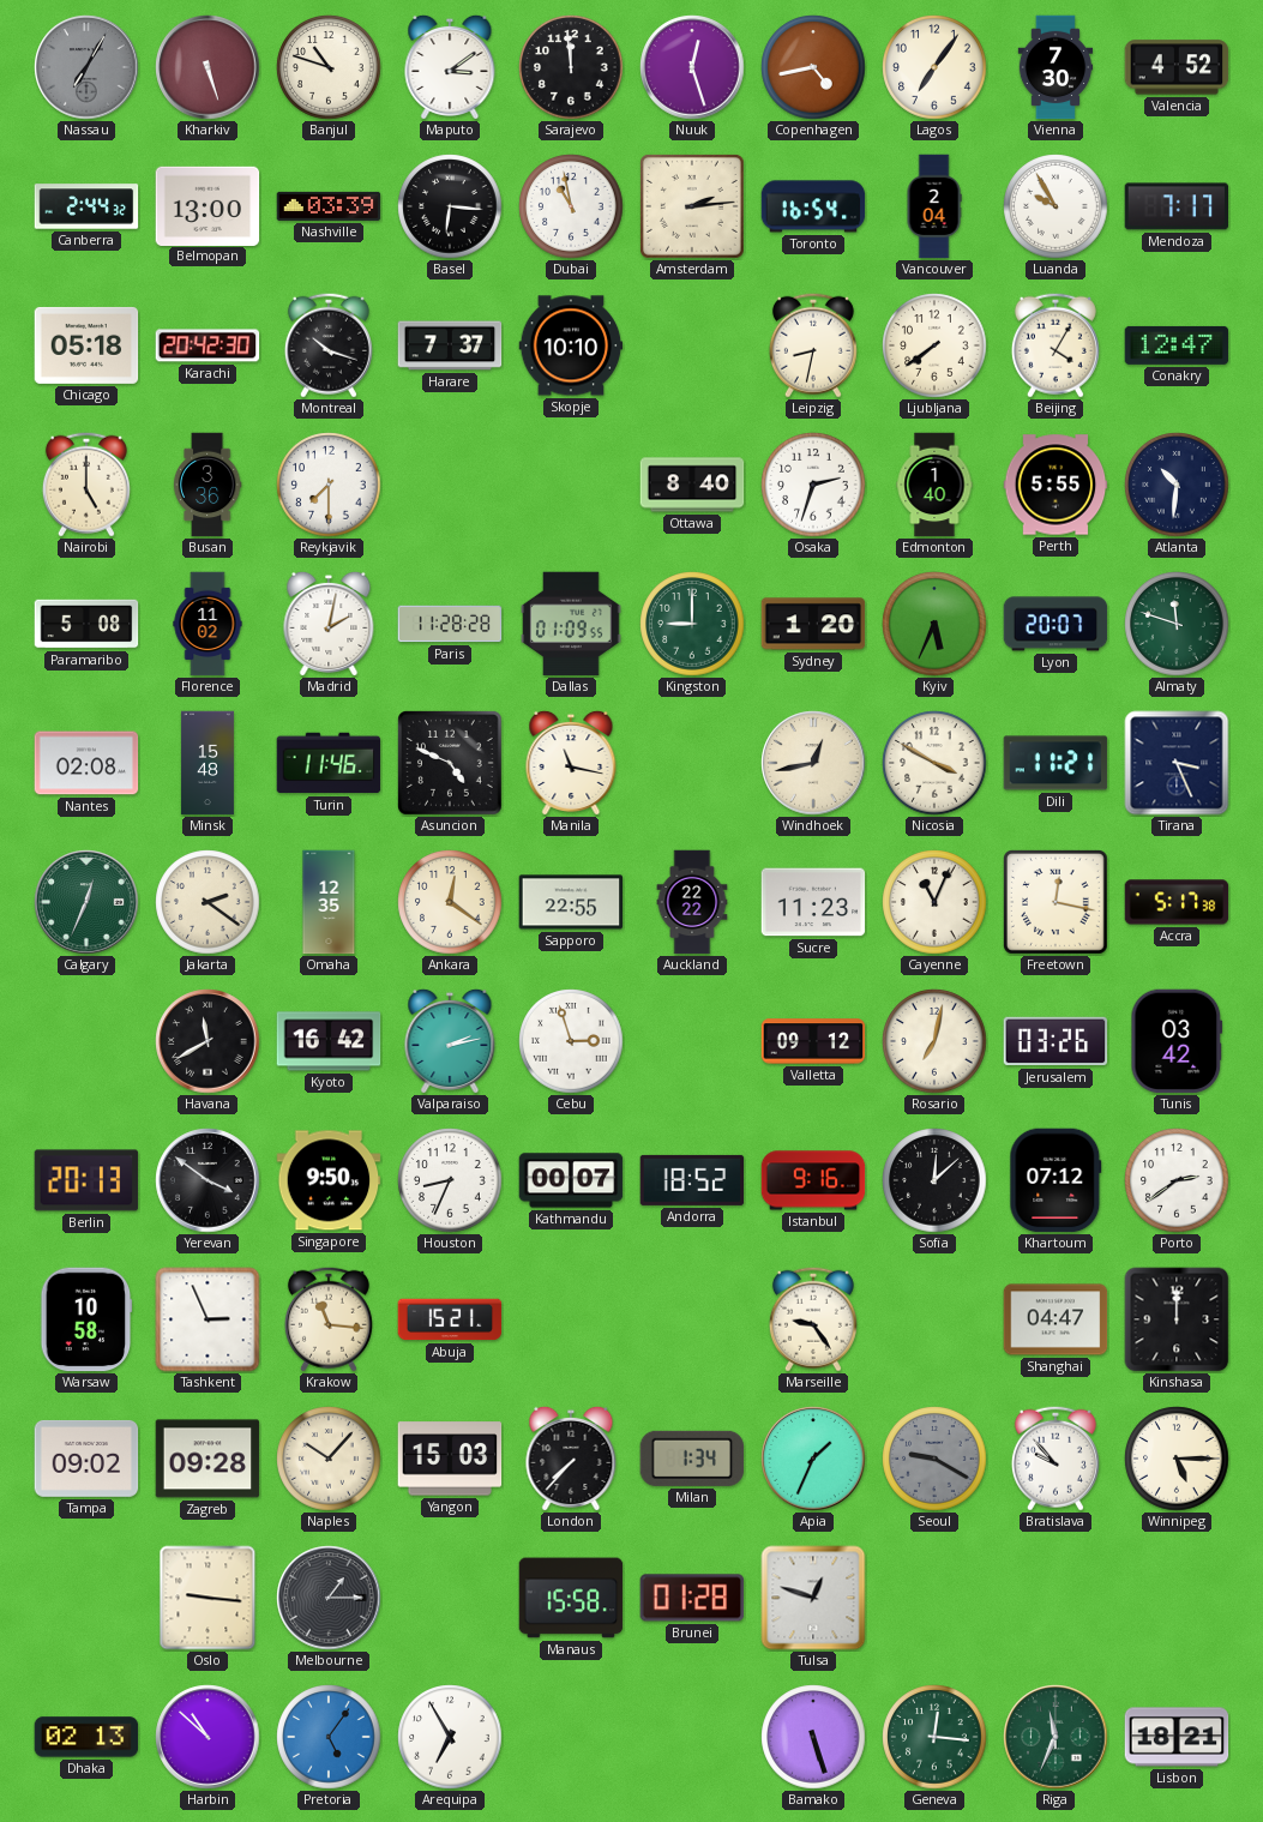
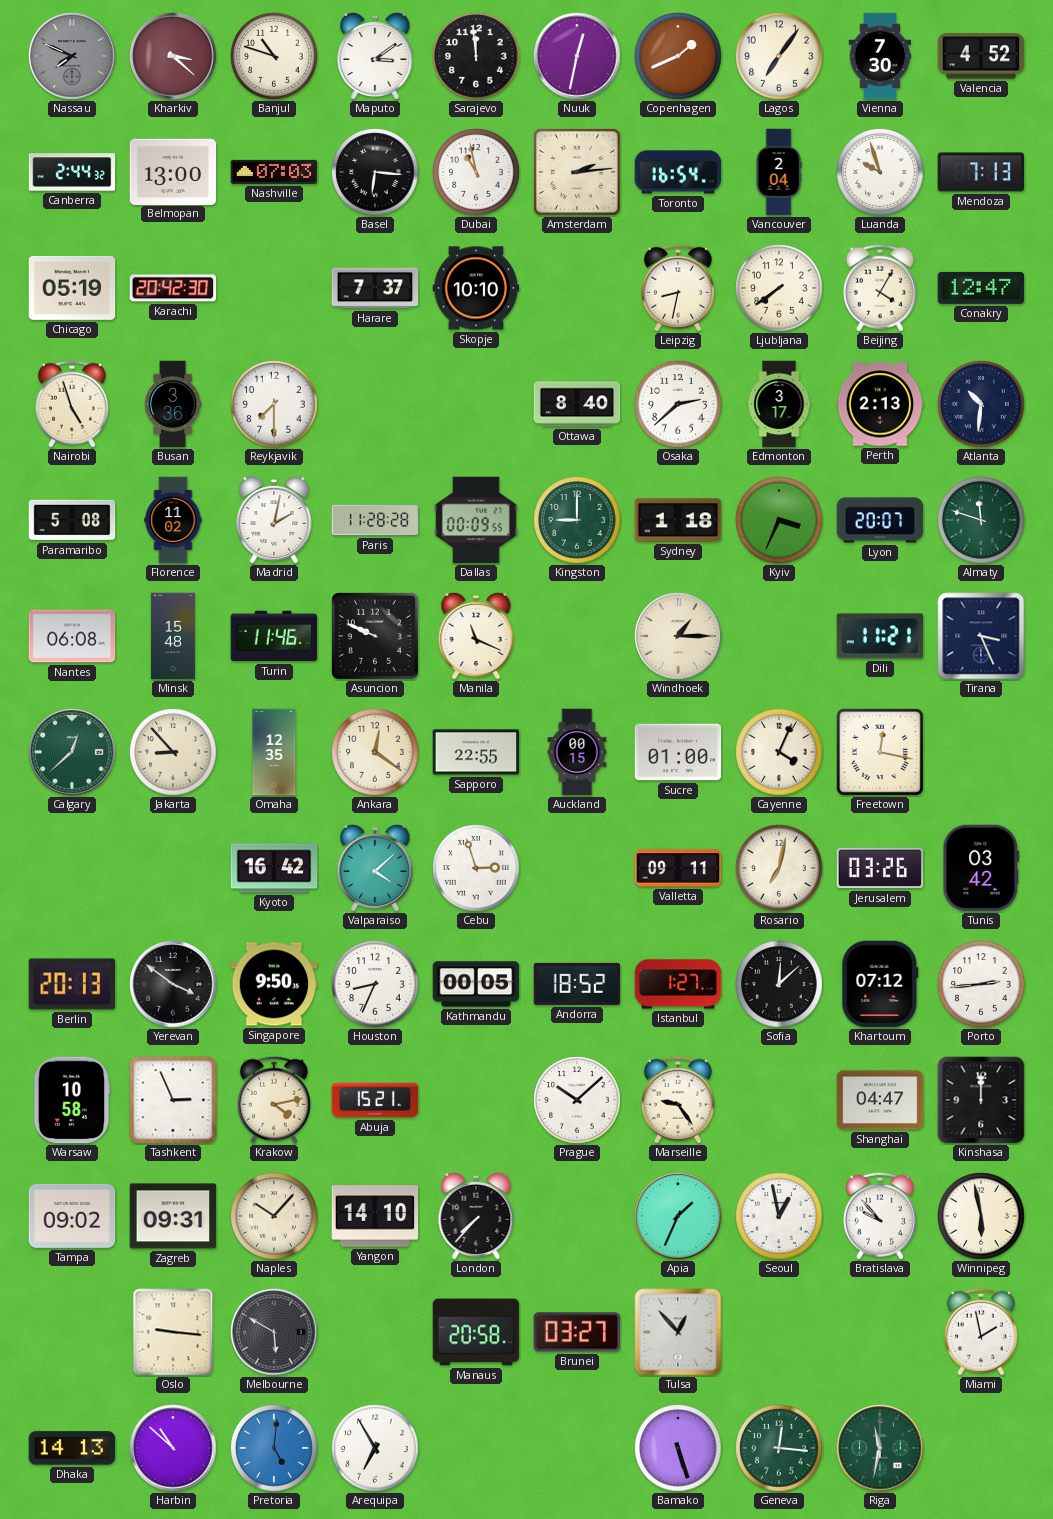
Nassau: 7:05 -> 7:49
Kharkiv: 5:27 -> 3:22
Nuuk: 12:27 -> 12:32
Copenhagen: 4:43 -> 1:41
Nashville: 03:39 -> 07:03
Luanda: 9:55 -> 9:57
Mendoza: 7:17 -> 7:13
Chicago: 05:18 -> 05:19
Montreal: 10:18 -> none
Nairobi: 5:00 -> 4:57
Osaka: 2:33 -> 2:38
Edmonton: 1:40 -> 3:17
Perth: 5:55 -> 2:13
Dallas: 01:09 -> 00:09
Sydney: 1:20 -> 1:18
Kyiv: 5:34 -> 3:34
Nantes: 02:08 -> 06:08
Asuncion: 4:49 -> 9:49
Manila: 11:17 -> 11:19
Windhoek: 12:43 -> 1:15
Nicosia: 3:50 -> none
Calgary: 12:34 -> 12:38
Jakarta: 2:21 -> 8:53
Auckland: 22:22 -> 00:15
Sucre: 11:23 -> 01:00
Cayenne: 11:04 -> 4:04
Accra: 5:17 -> none
Havana: 11:40 -> none
Valparaiso: 2:13 -> 4:08
Valletta: 09:12 -> 09:11
Kathmandu: 00:07 -> 00:05
Istanbul: 9:16 -> 1:27
Porto: 2:39 -> 2:44
Krakow: 11:16 -> 4:13
Prague: none -> 10:08
Zagreb: 09:28 -> 09:31
Yangon: 15:03 -> 14:10
Milan: 1:34 -> none
Seoul: 9:20 -> 12:58
Seoul dial: grey -> white
Winnipeg: 5:15 -> 5:58
Melbourne: 1:15 -> 5:50
Manaus: 15:58 -> 20:58
Brunei: 01:28 -> 03:27
Tulsa: 12:48 -> 12:53
Miami: none -> 1:58
Dhaka: 02:13 -> 14:13
Pretoria: 5:06 -> 5:01
Riga: 11:34 -> 11:32
Lisbon: 18:21 -> none
